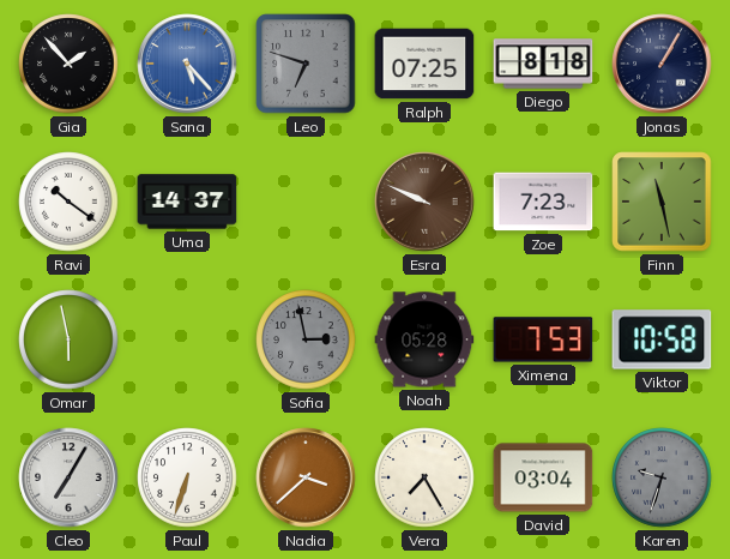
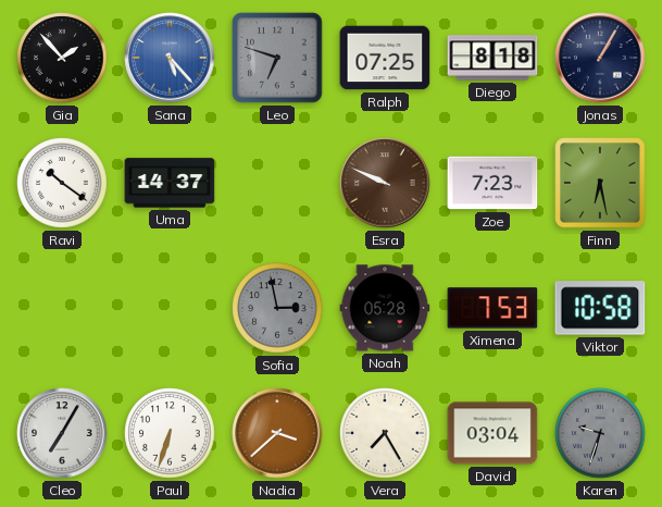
Finn: 11:28 -> 6:28
Omar: 5:58 -> none
